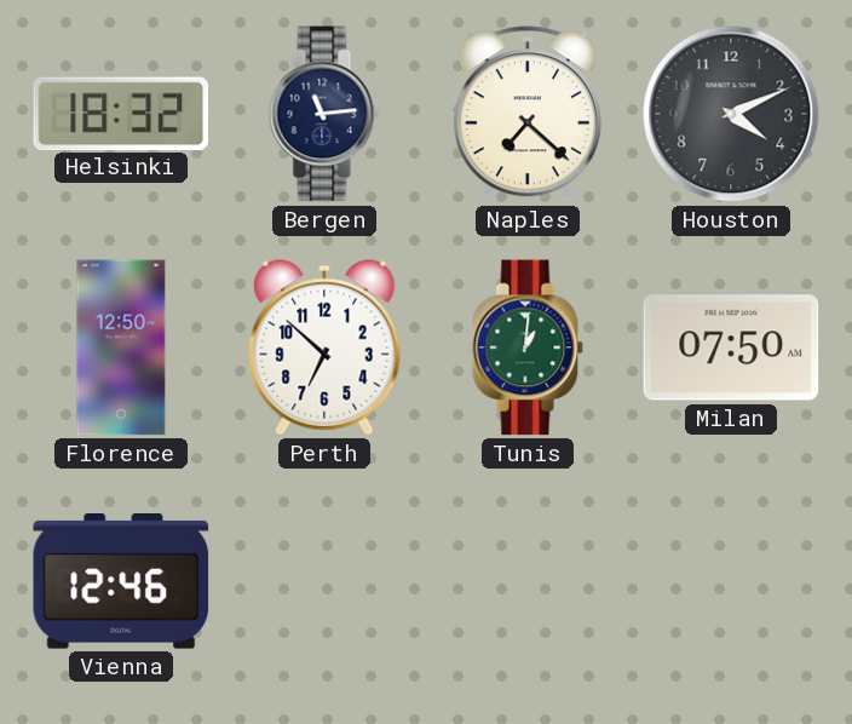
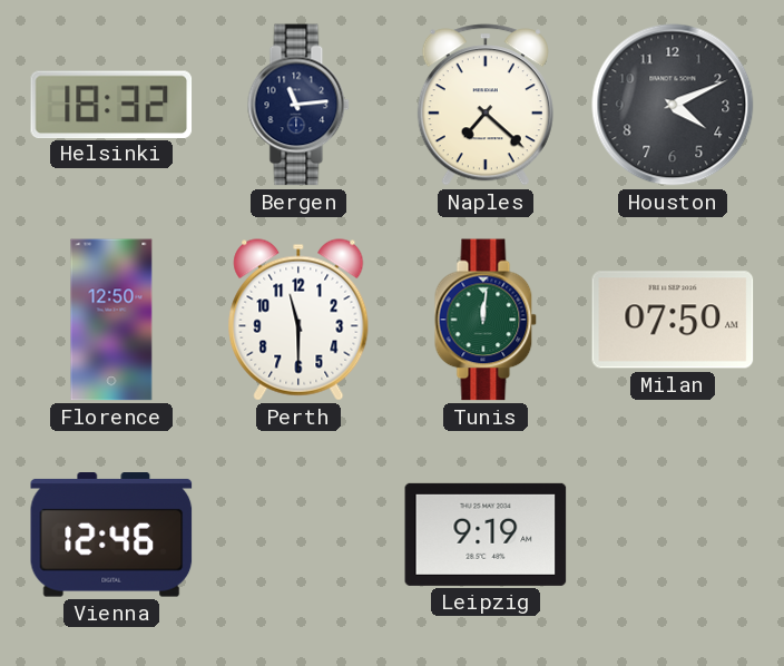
Perth: 6:52 -> 11:30
Tunis: 1:01 -> 12:01
Leipzig: none -> 9:19
